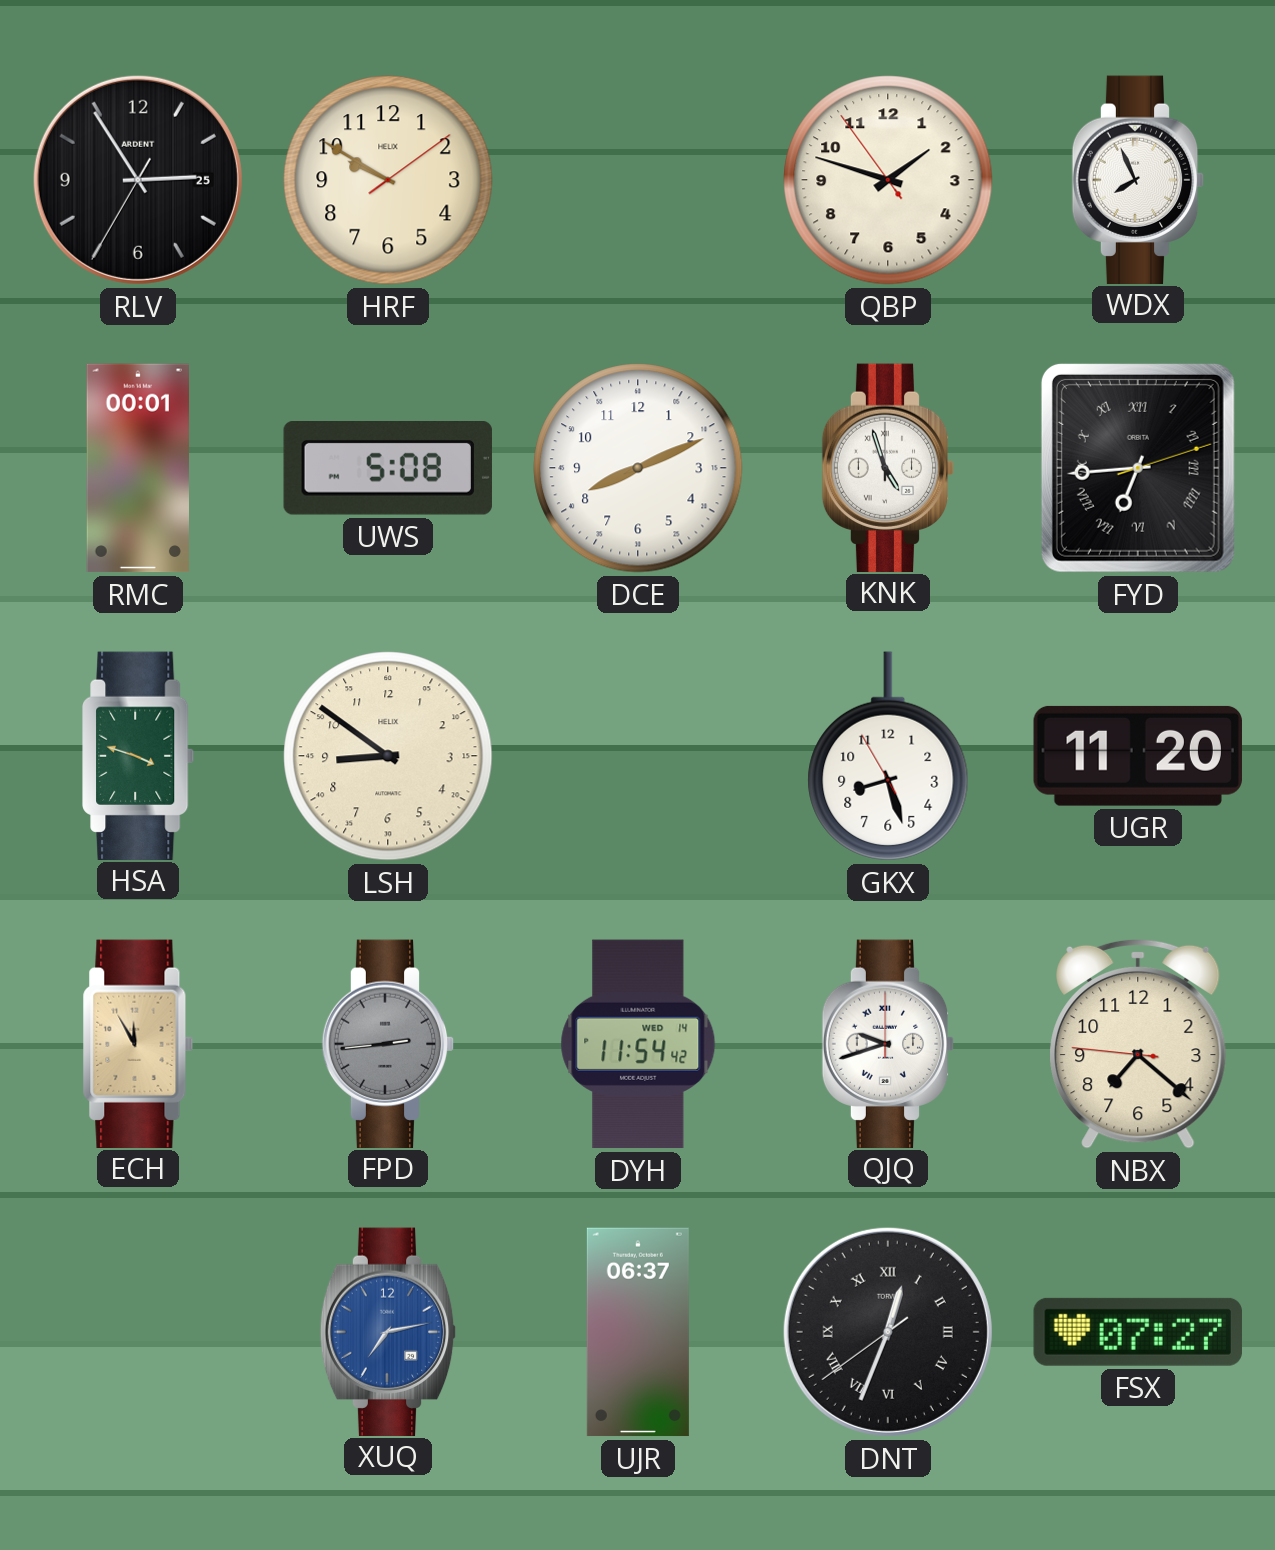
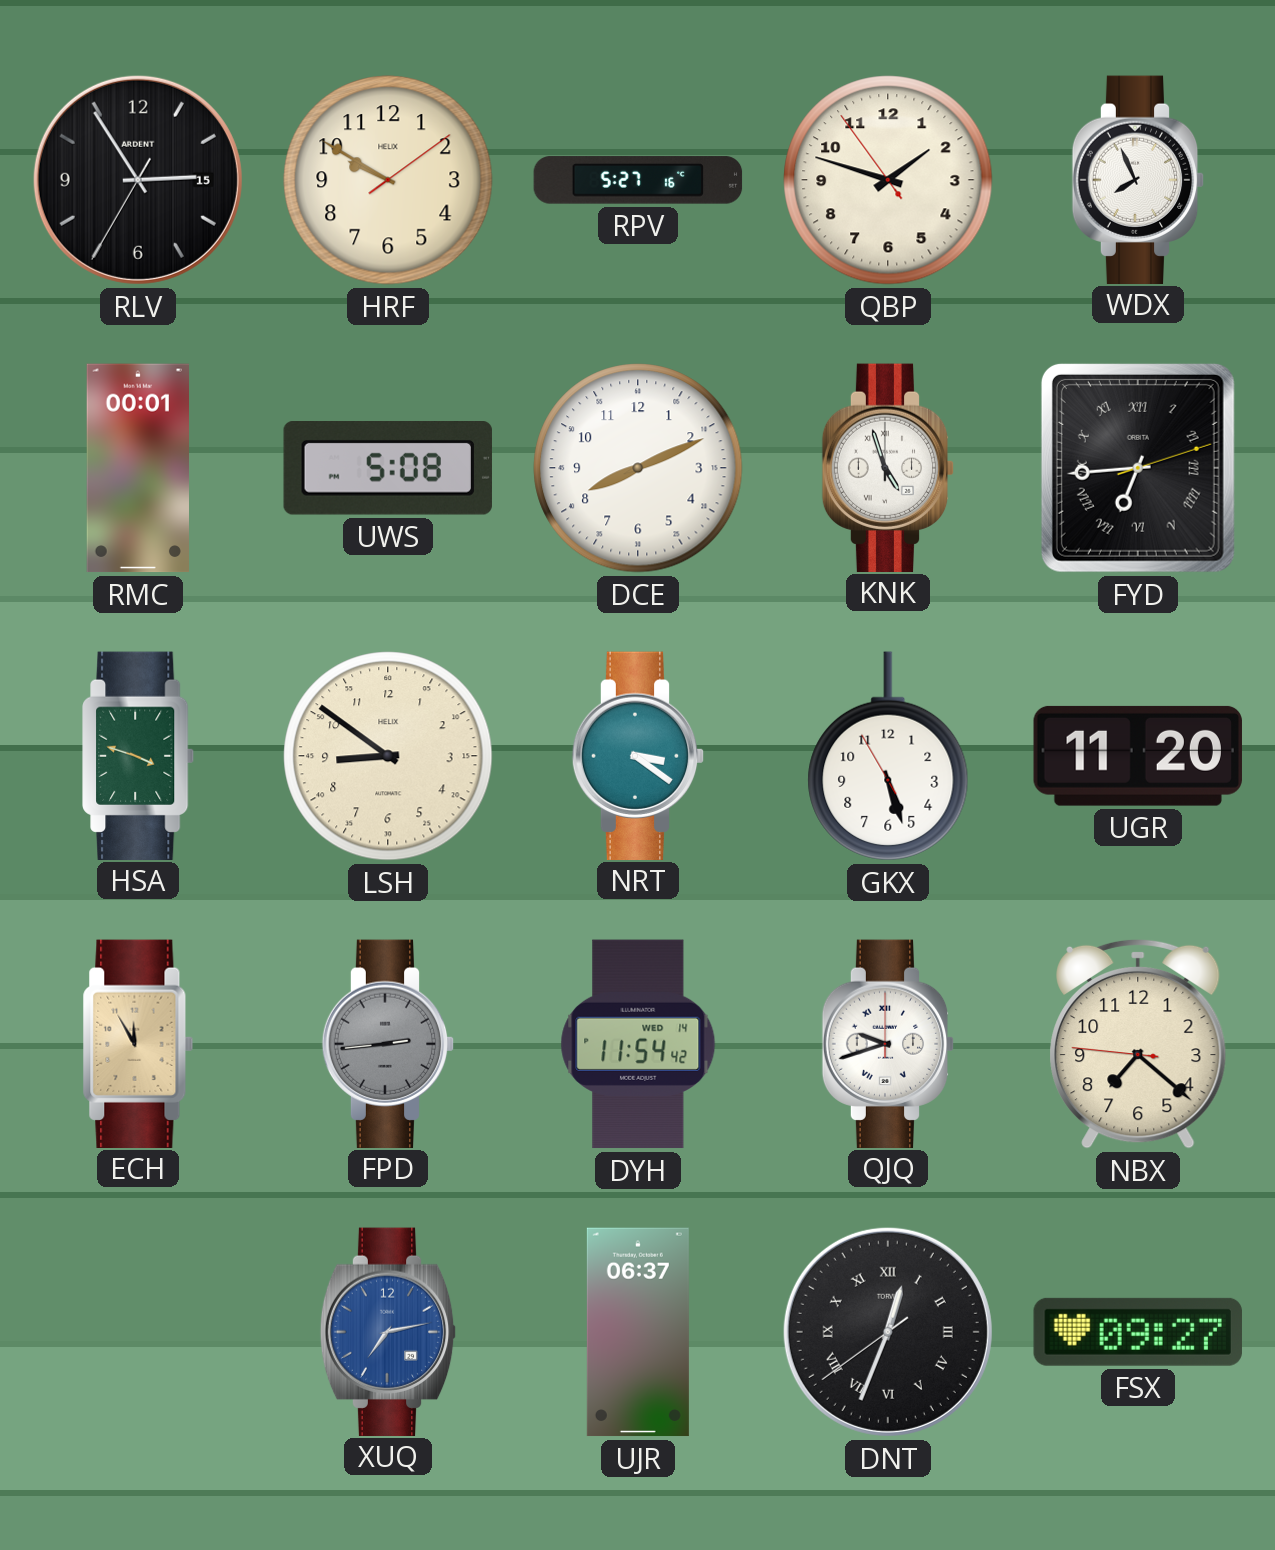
RLV date: 25 -> 15
RPV: none -> 5:27
NRT: none -> 3:21
GKX: 8:26 -> 5:26
FSX: 07:27 -> 09:27
